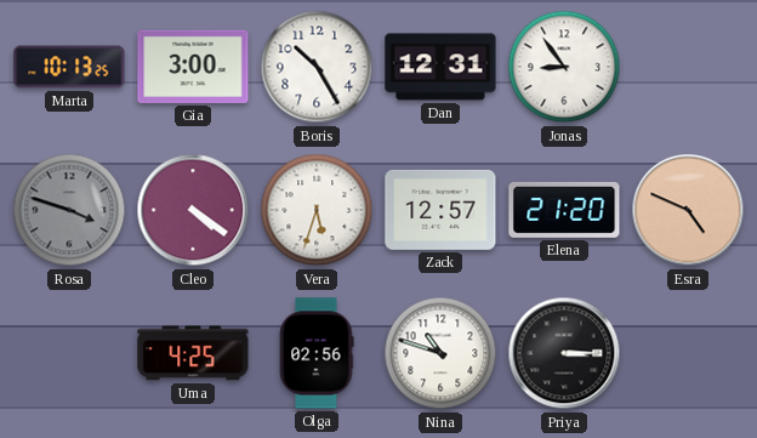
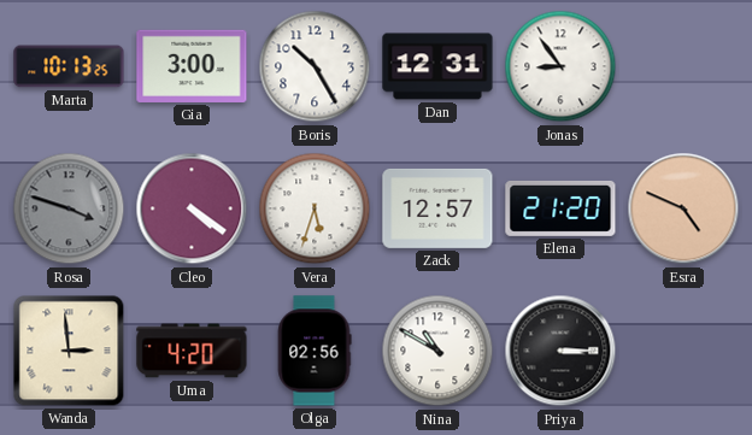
Wanda: none -> 2:59
Uma: 4:25 -> 4:20
Nina: 10:48 -> 10:50
